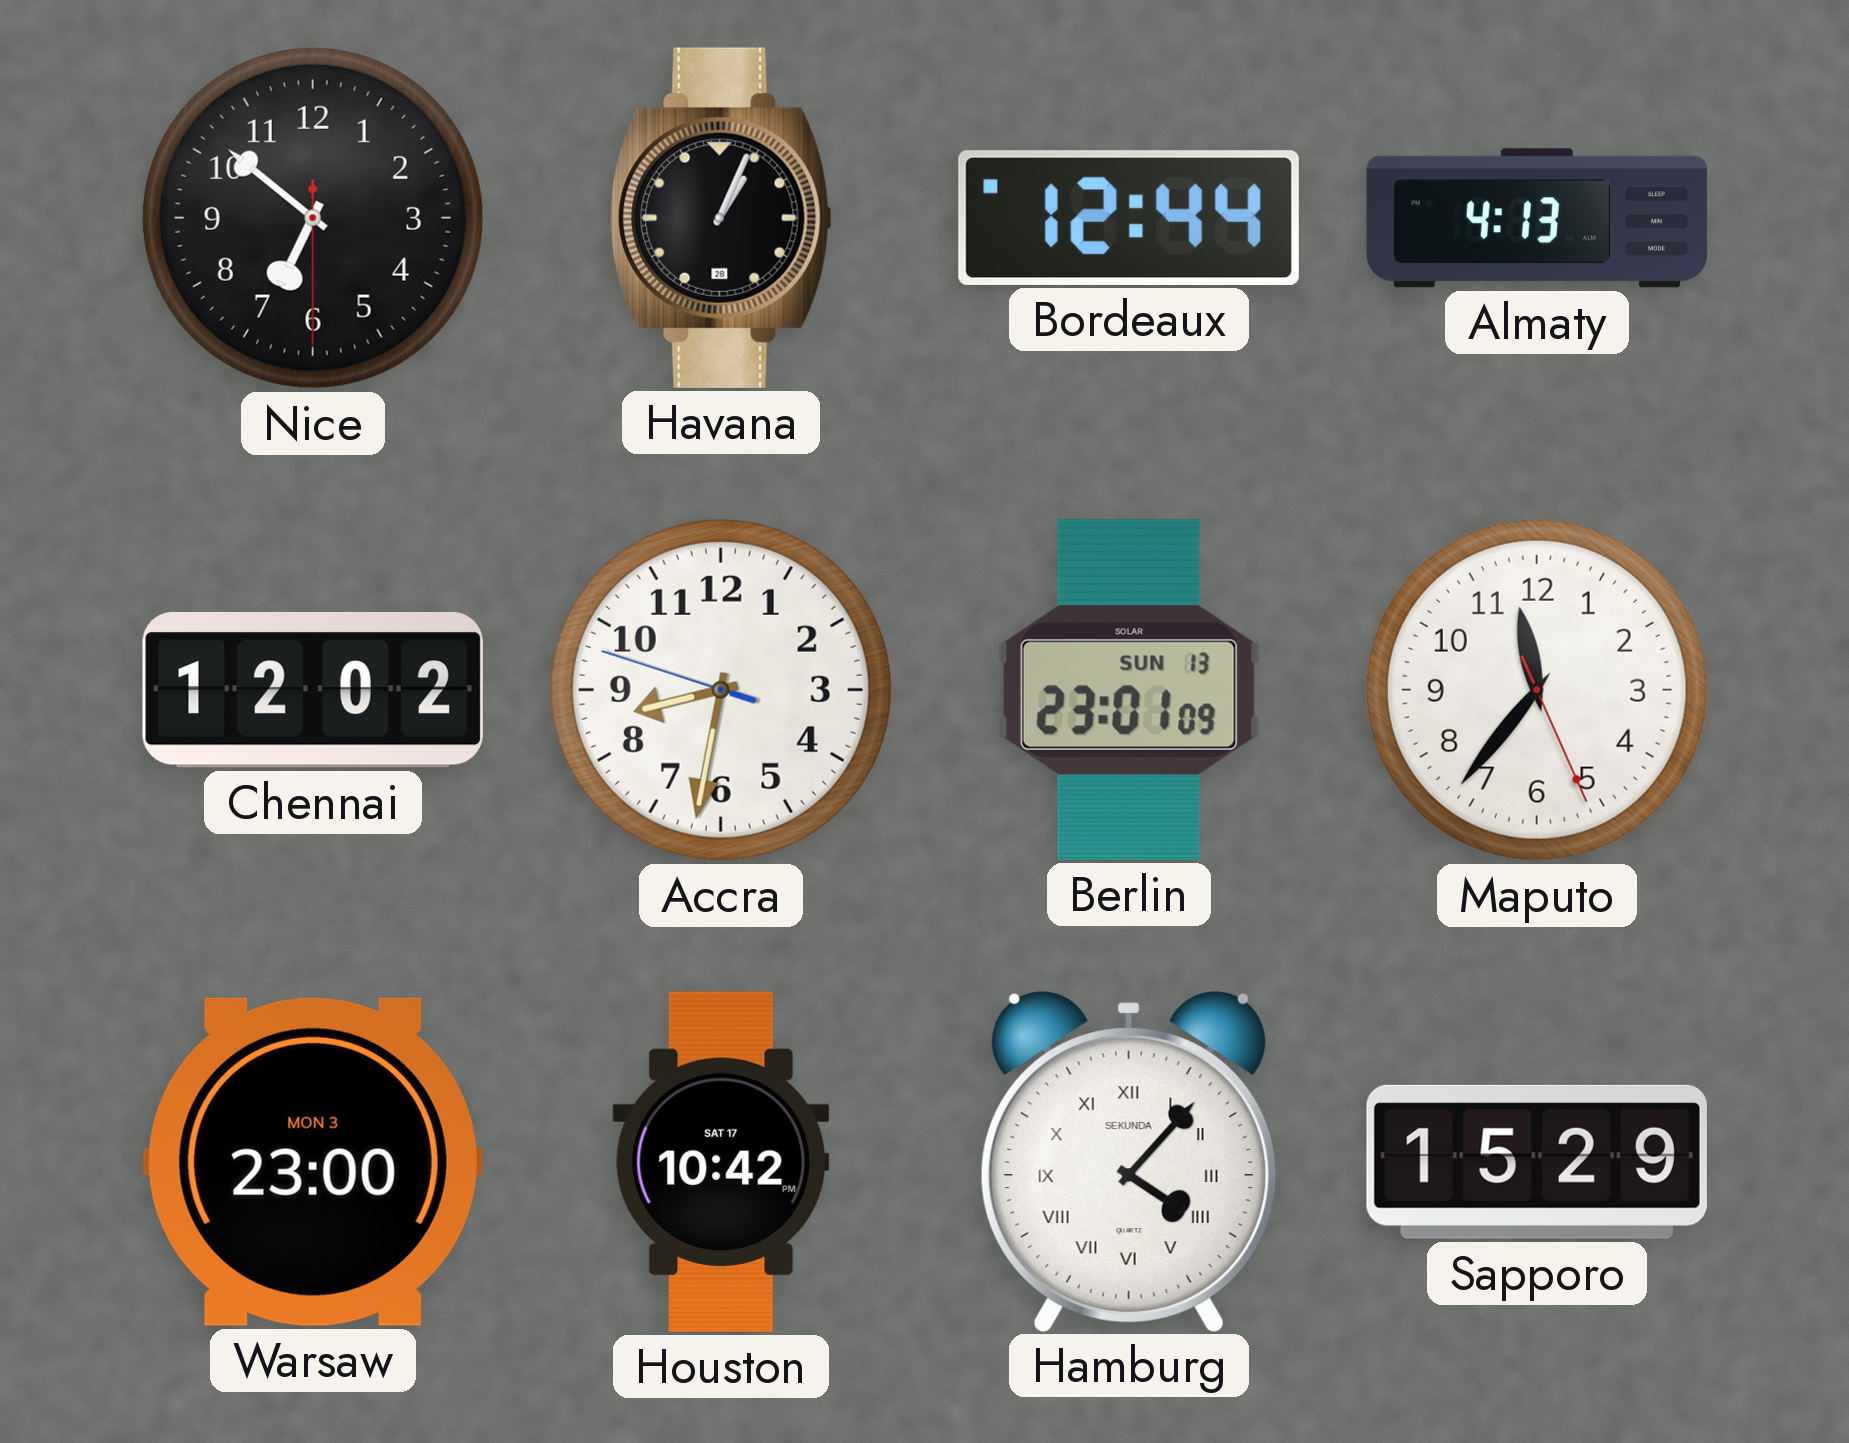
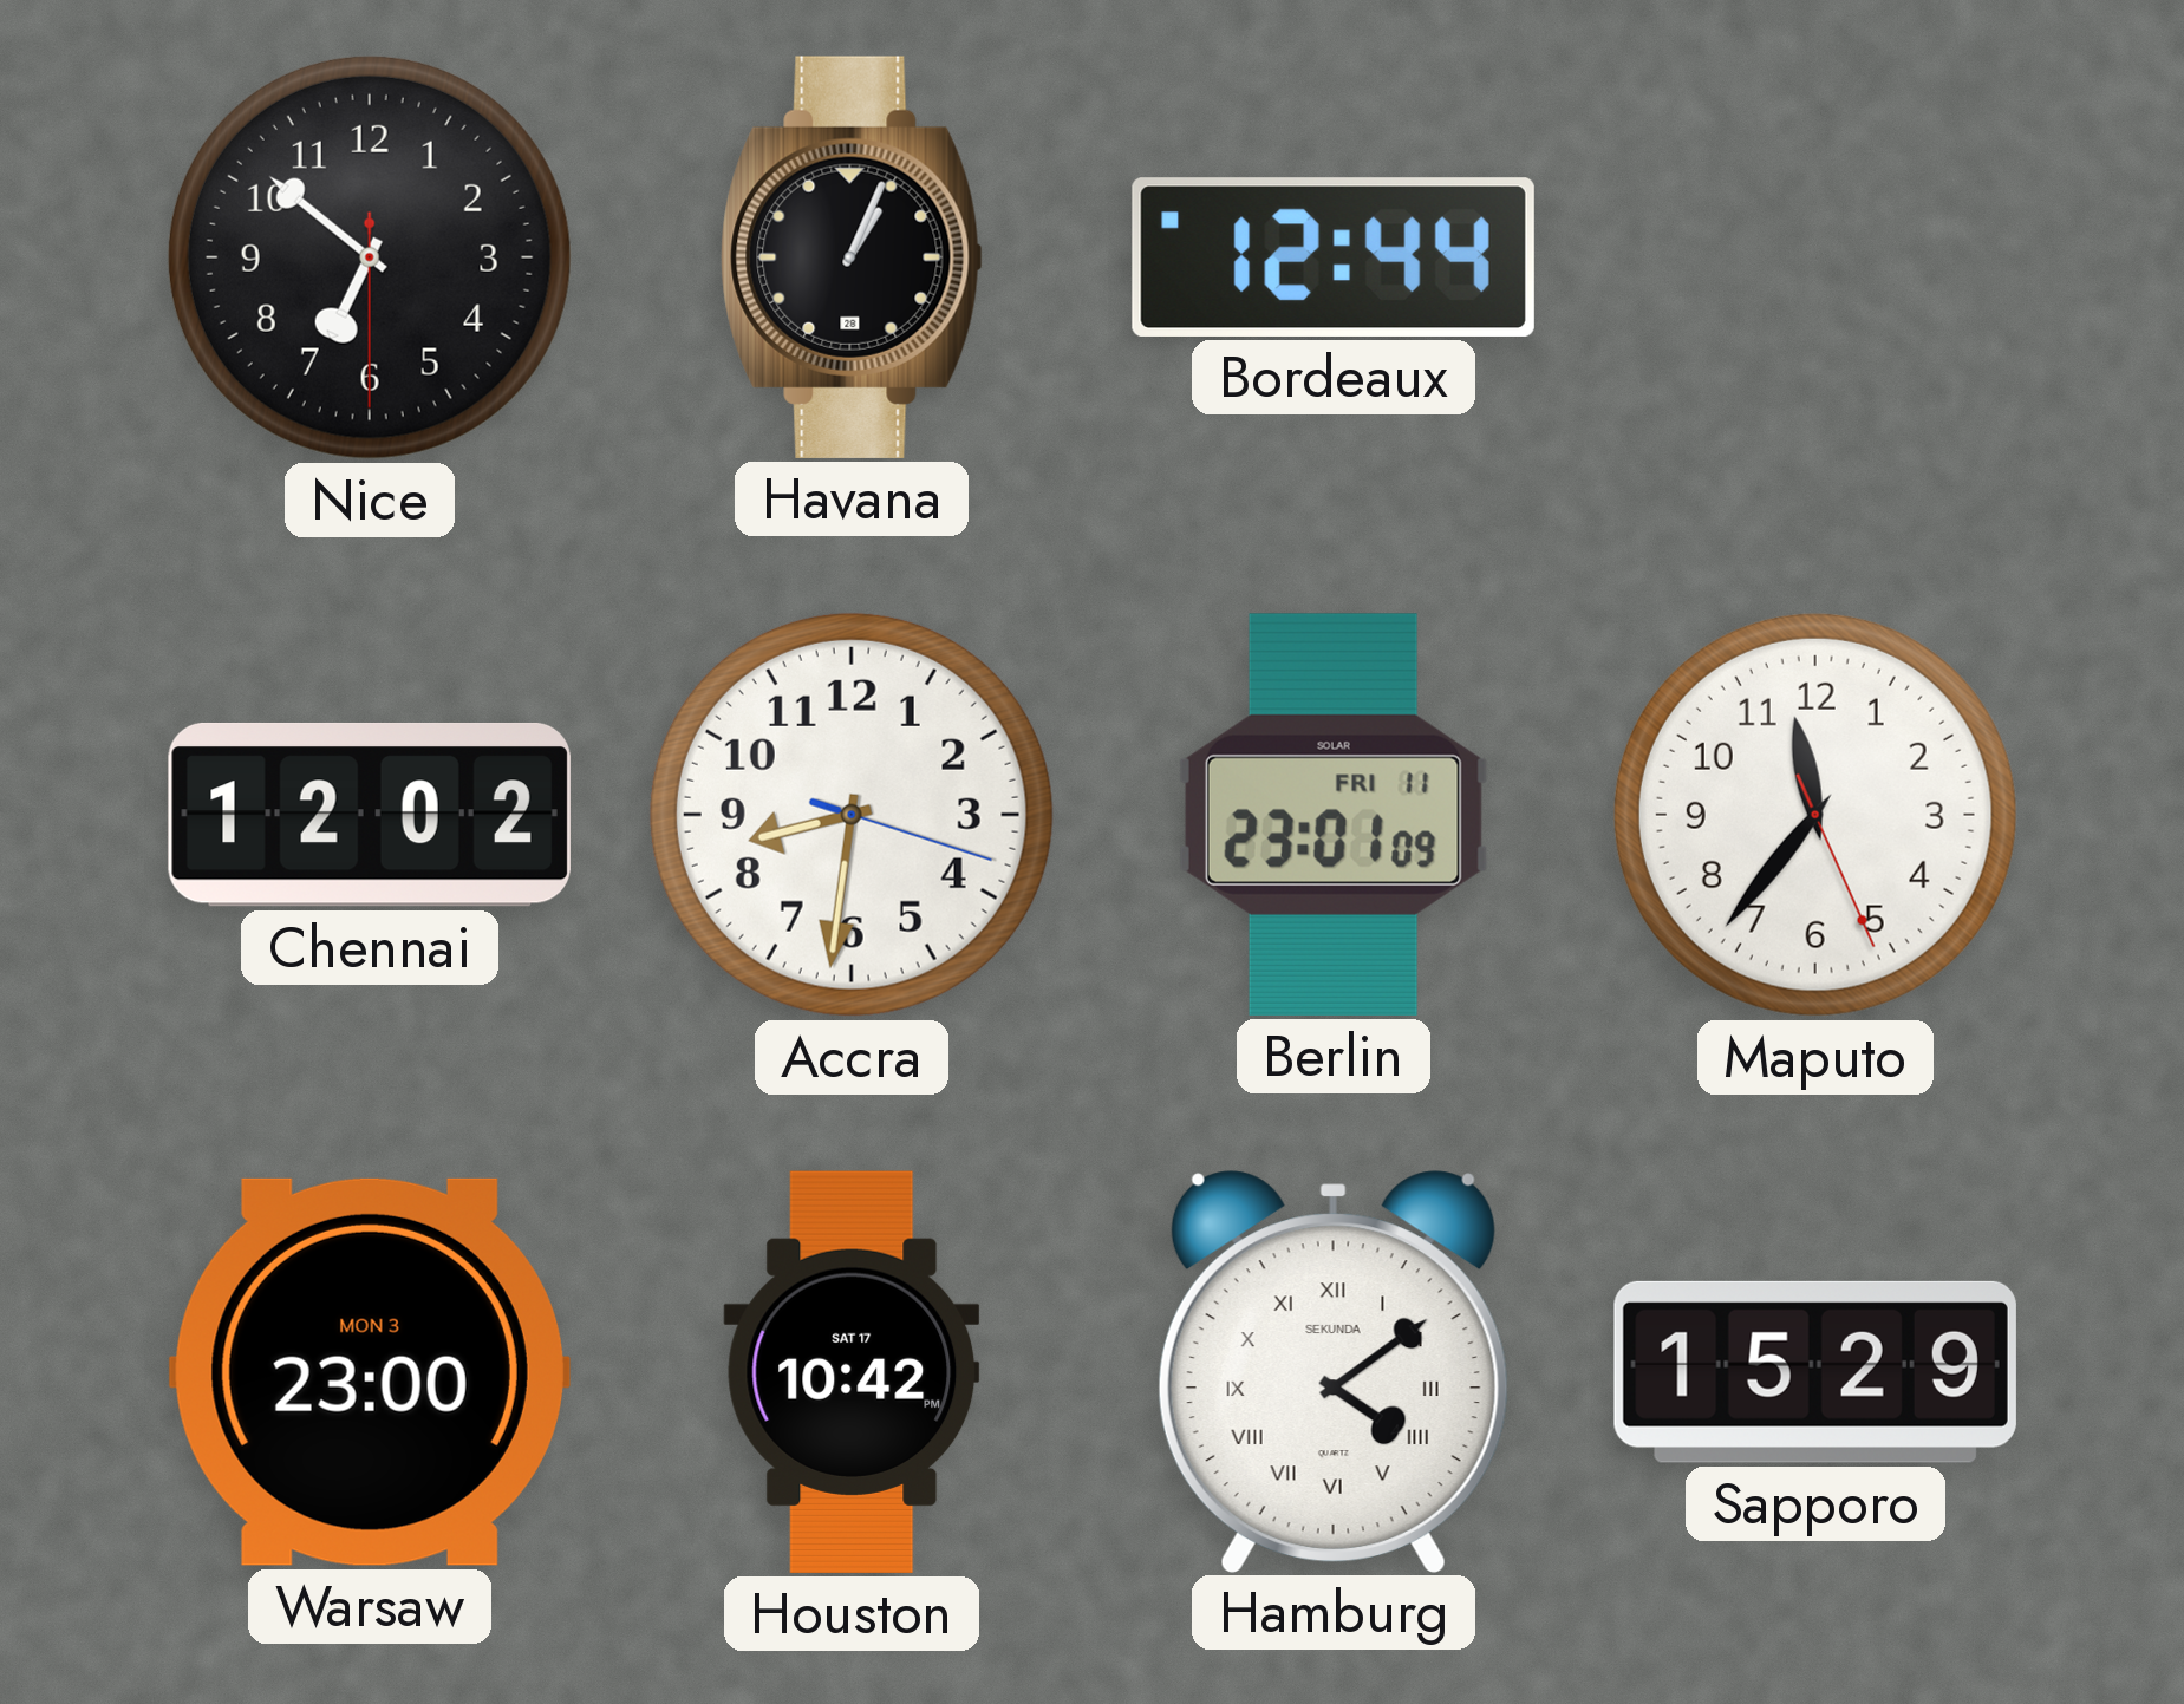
Almaty: 4:13 -> none
Accra: 8:31:48 -> 8:31:18
Berlin date: SUN 13 -> FRI 11
Hamburg: 4:07 -> 4:09
